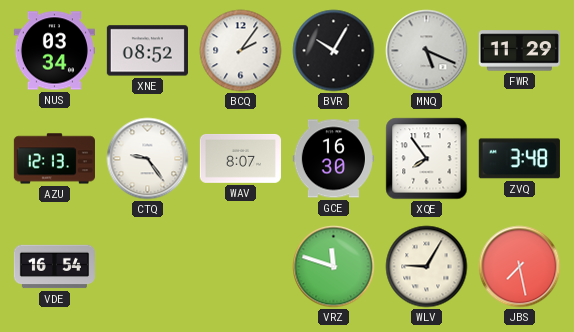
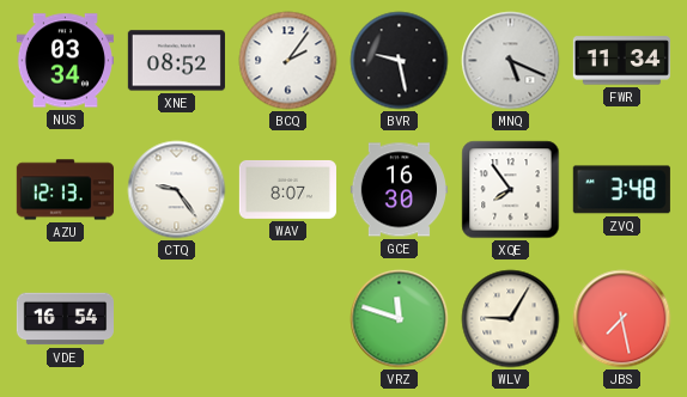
BVR: 10:05 -> 9:28
FWR: 11:29 -> 11:34
